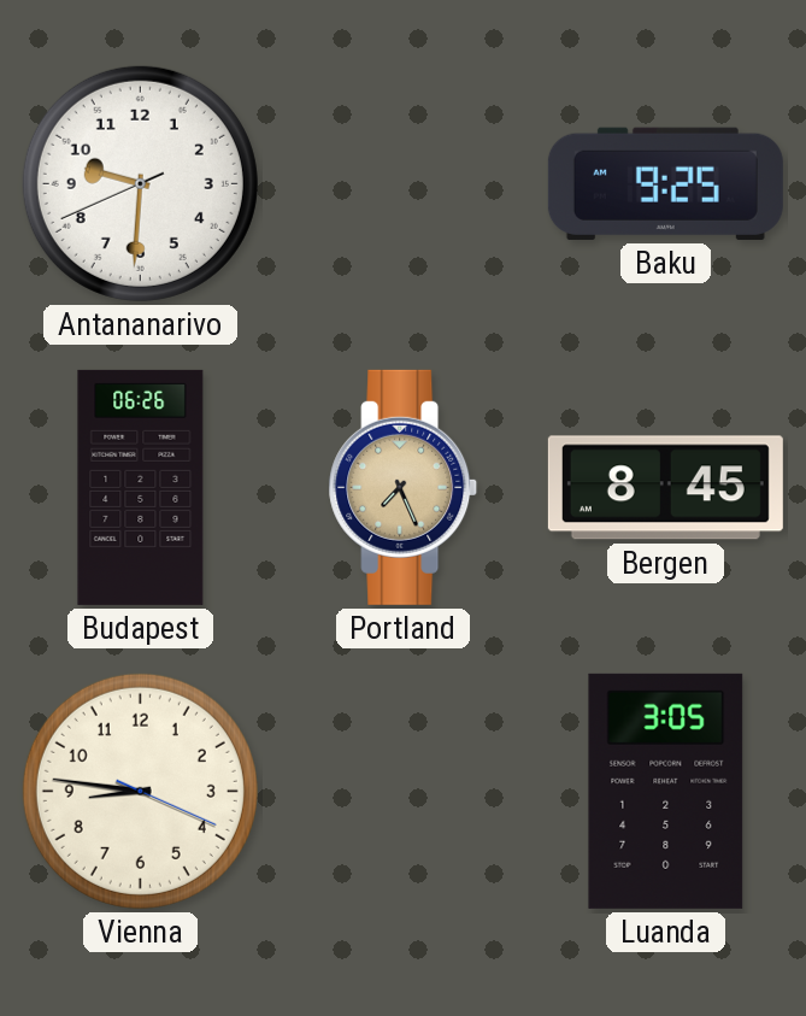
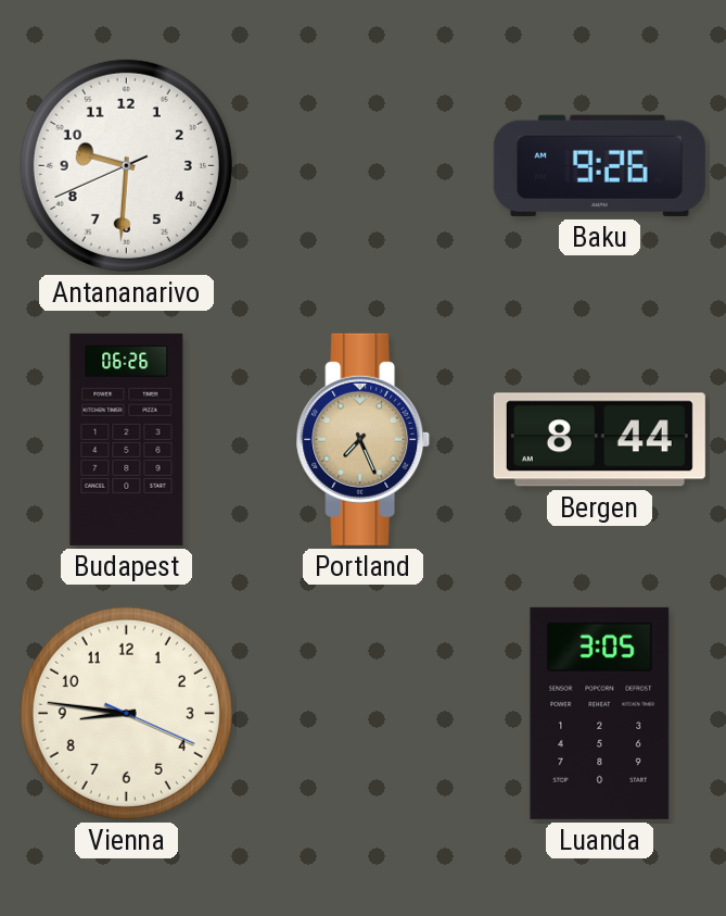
Baku: 9:25 -> 9:26
Bergen: 8:45 -> 8:44
